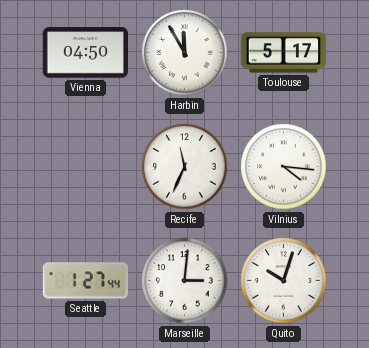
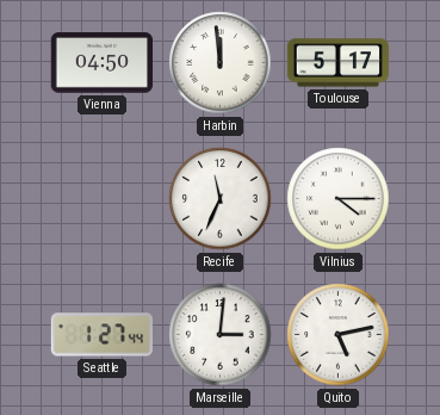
Harbin: 11:55 -> 11:59
Vilnius: 4:16 -> 4:15
Quito: 10:03 -> 5:13
